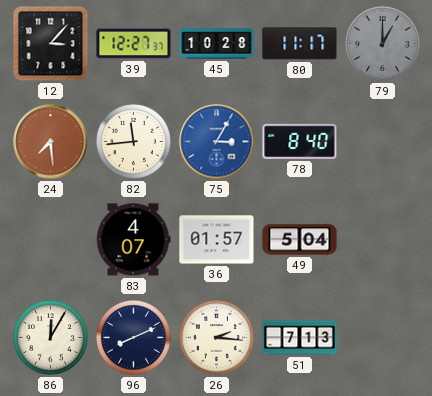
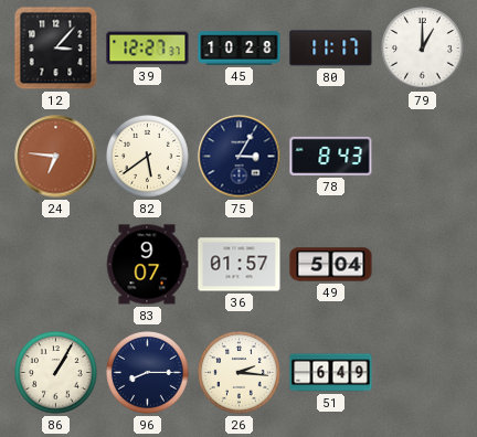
79 dial: grey -> white
24: 7:29 -> 6:46
82: 11:44 -> 5:39
75 dial: blue -> navy
78: 8:40 -> 8:43
83: 4:07 -> 9:07
86: 12:05 -> 1:05
96: 8:11 -> 8:15
51: 7:13 -> 6:49
